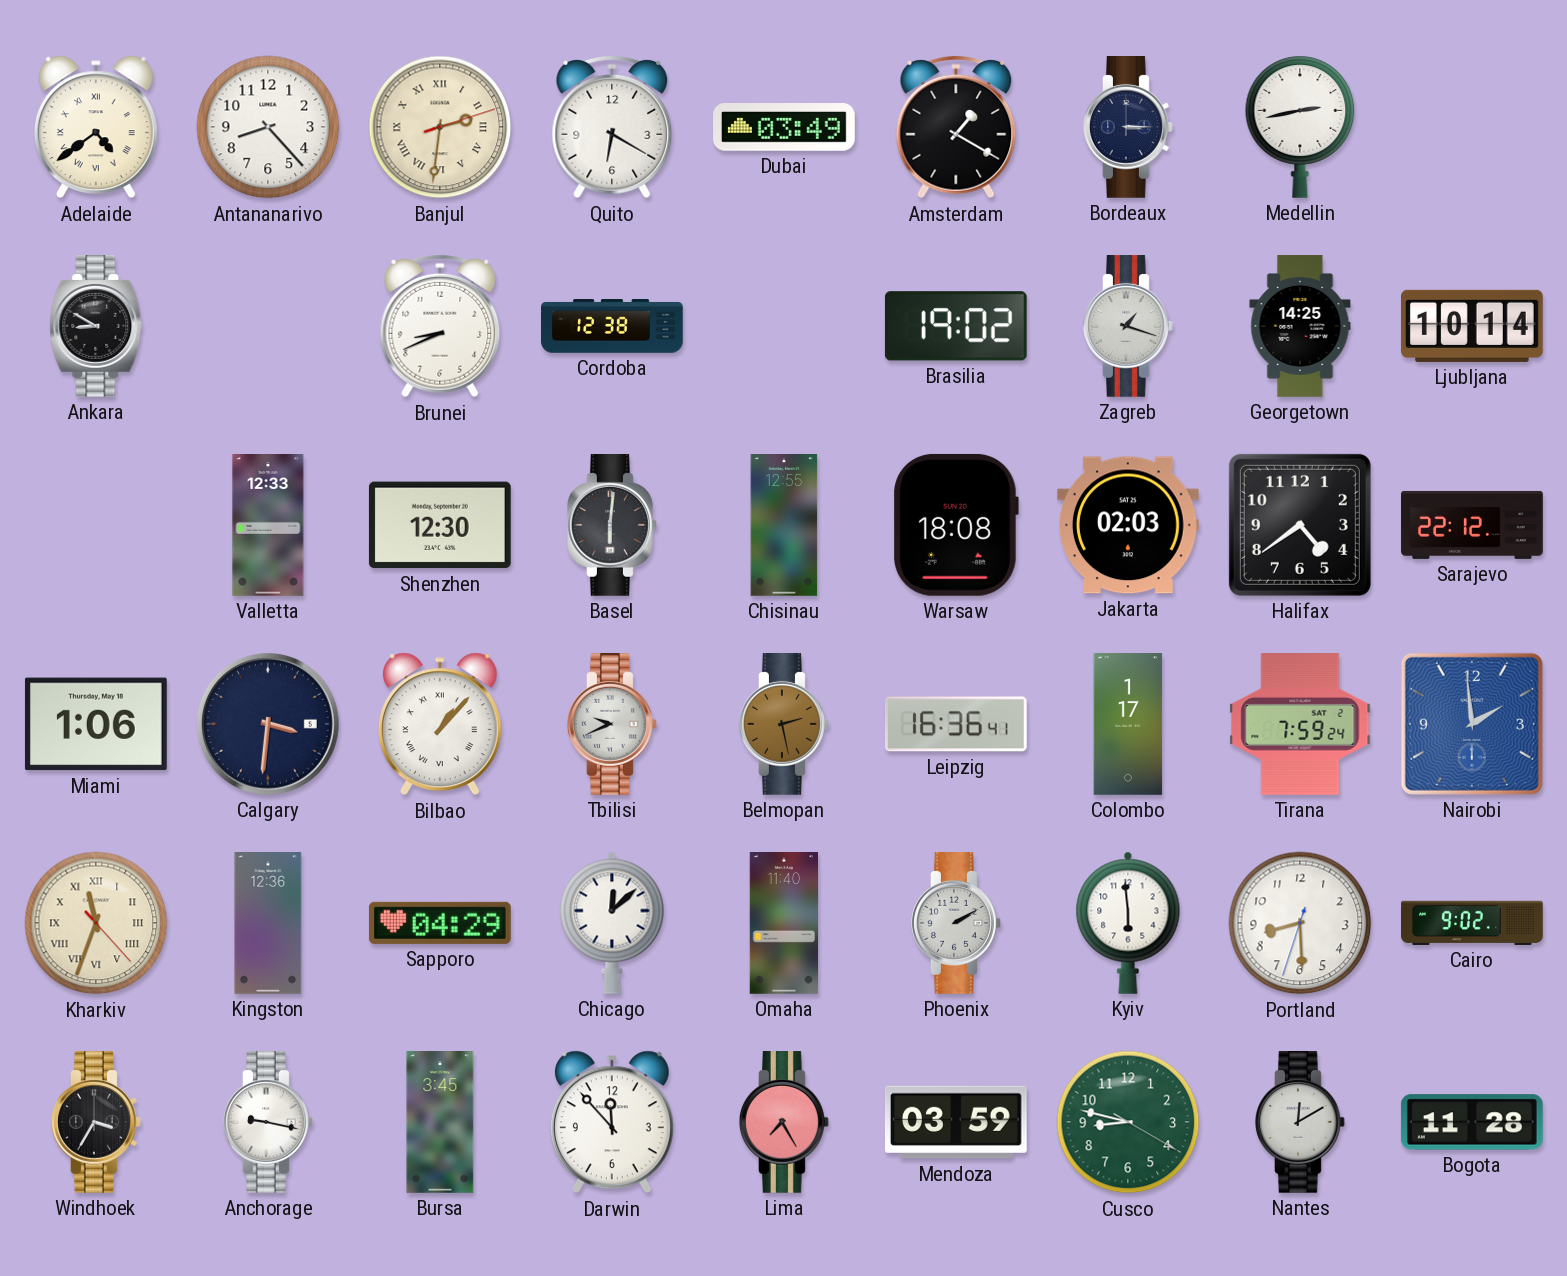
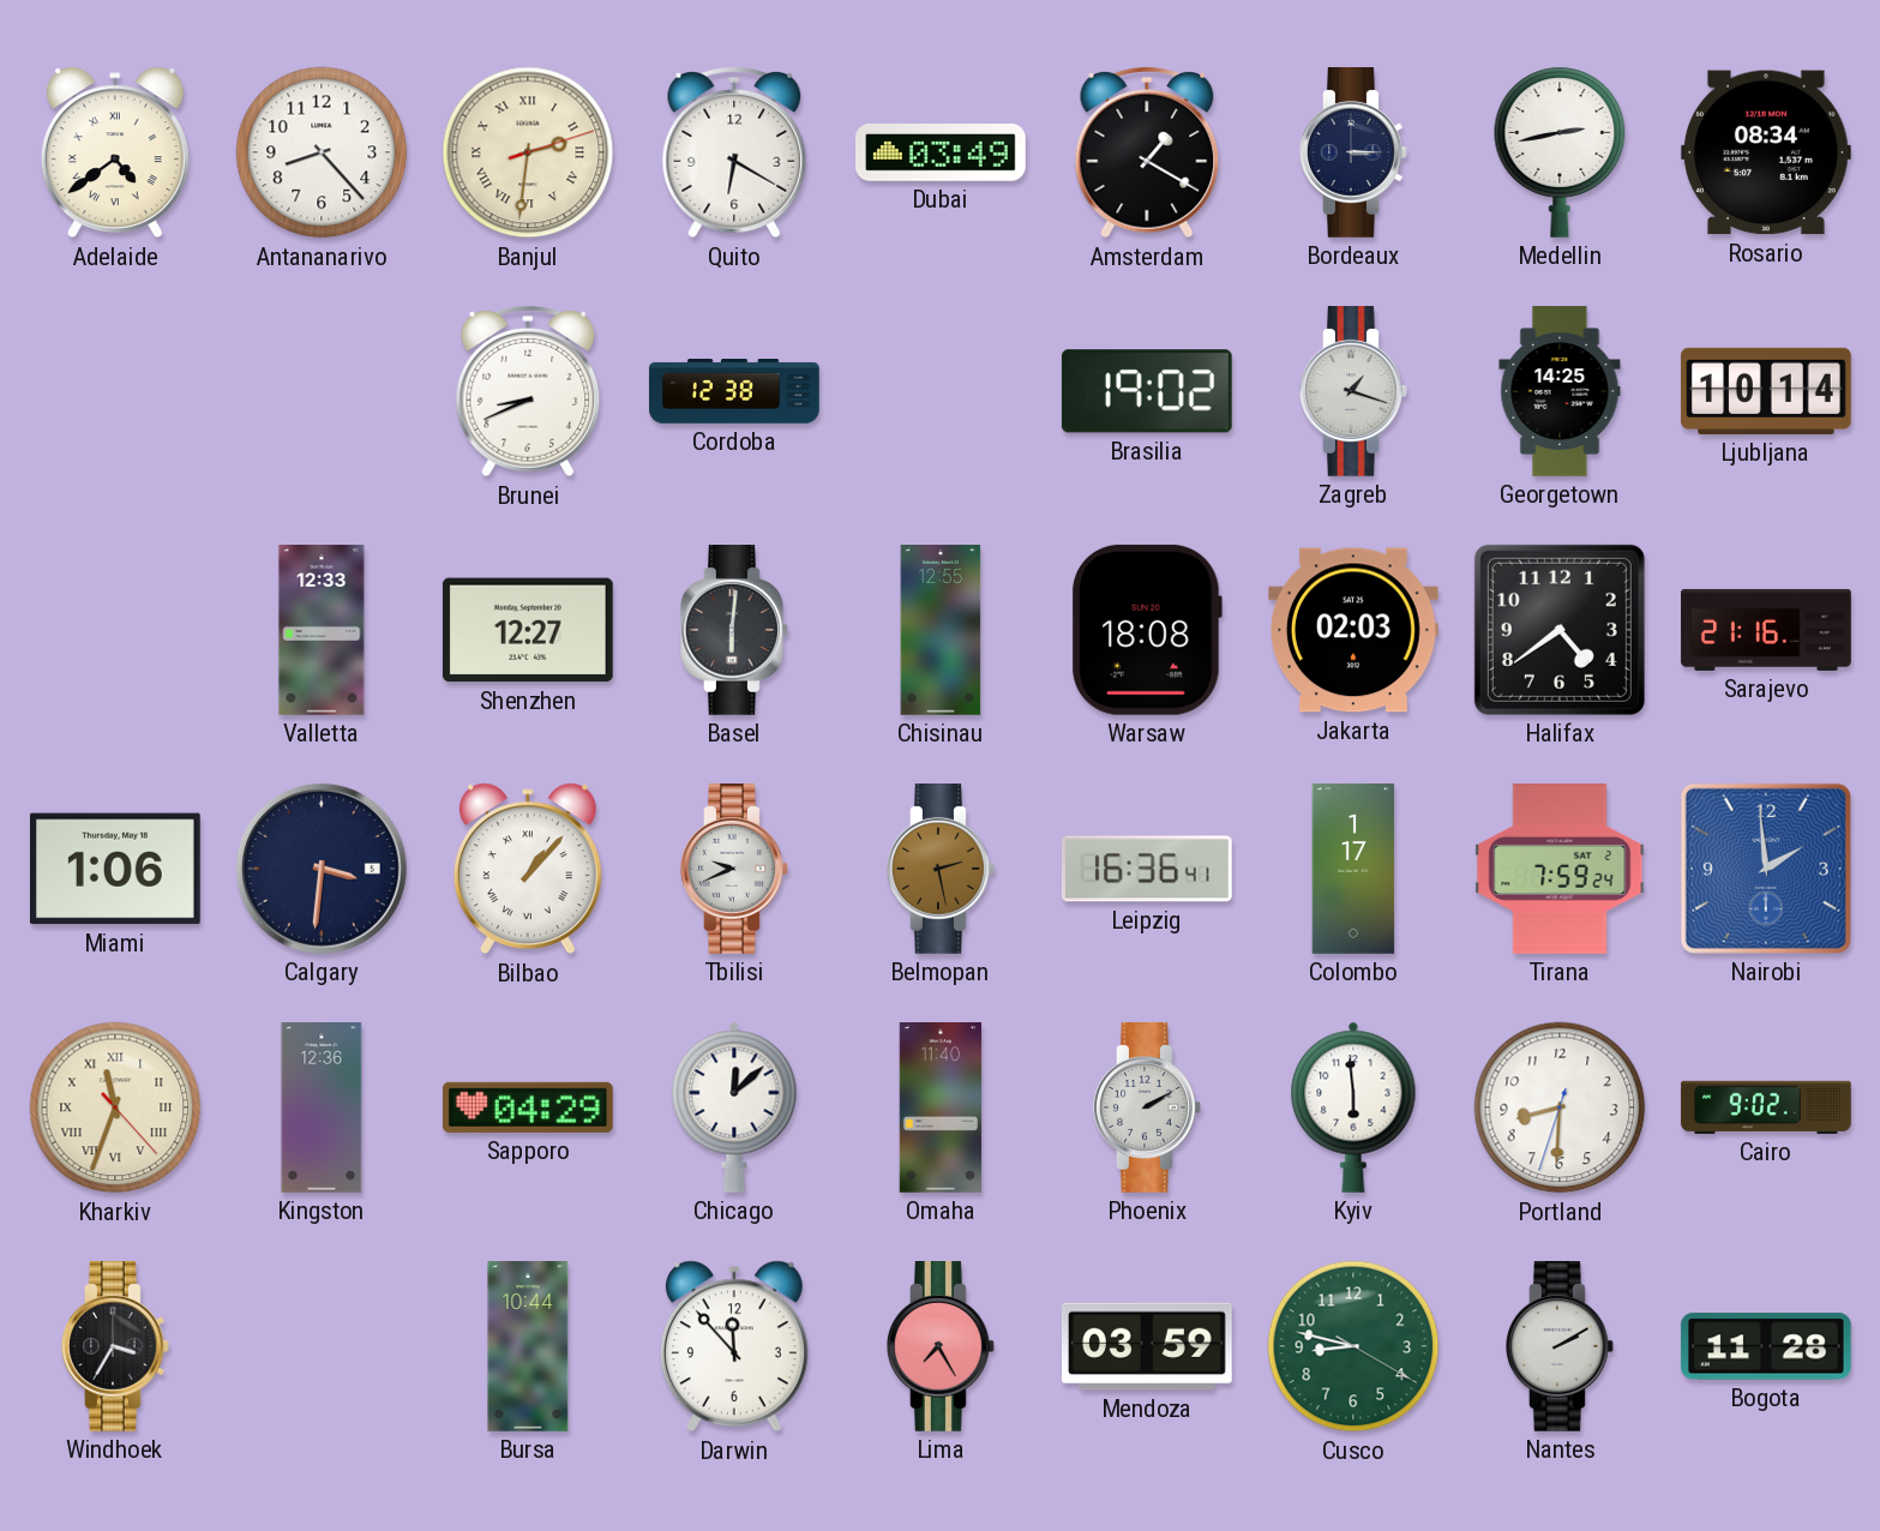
Rosario: none -> 08:34
Ankara: 8:50 -> none
Shenzhen: 12:30 -> 12:27
Sarajevo: 22:12 -> 21:16
Portland: 8:29 -> 8:30
Anchorage: 9:17 -> none
Bursa: 3:45 -> 10:44
Nantes: 12:10 -> 2:10
